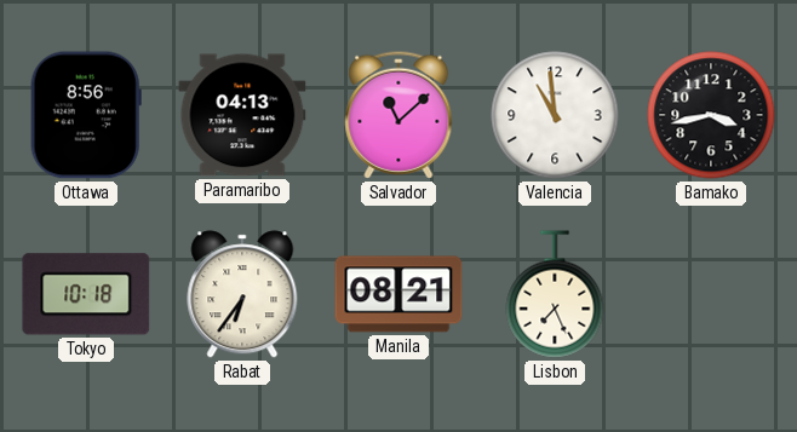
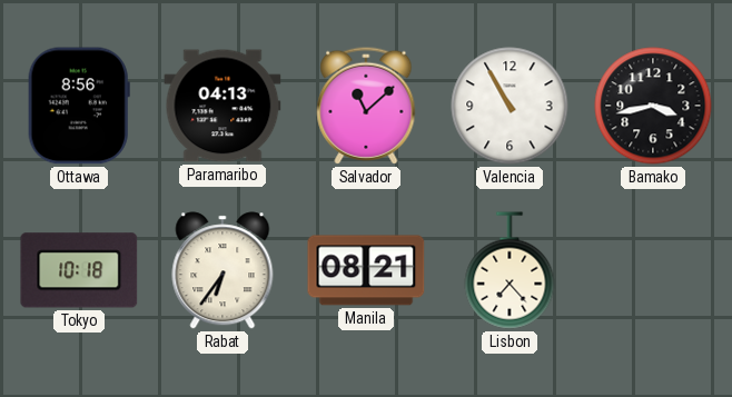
Valencia: 10:59 -> 10:55
Lisbon: 7:26 -> 7:23
